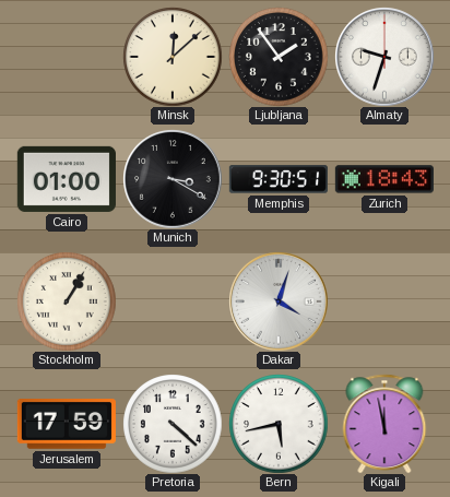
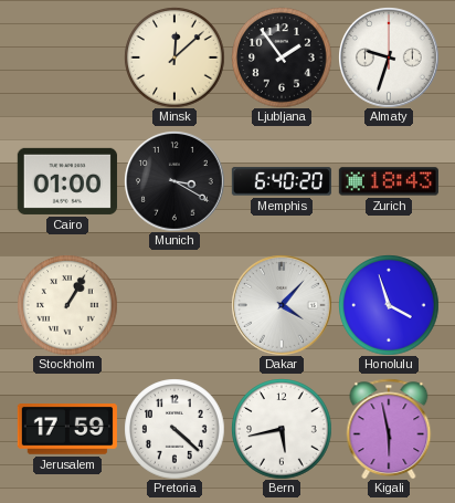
Memphis: 9:30 -> 6:40
Dakar: 4:03 -> 4:07
Honolulu: none -> 3:57
Kigali: 11:58 -> 5:58
